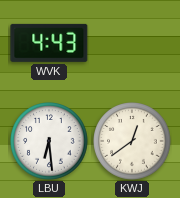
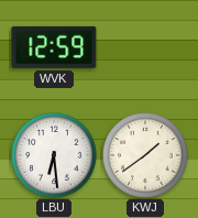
WVK: 4:43 -> 12:59
KWJ: 12:39 -> 1:39
